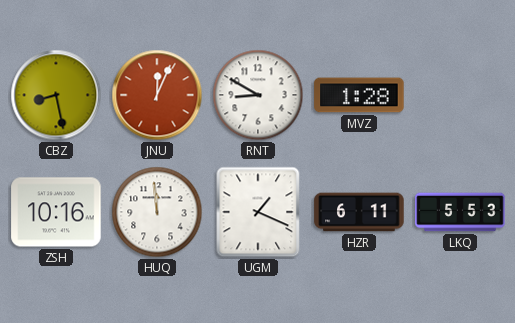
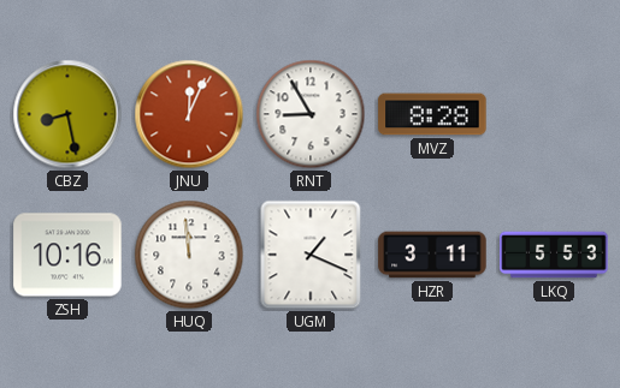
RNT: 8:50 -> 8:55
MVZ: 1:28 -> 8:28
HZR: 6:11 -> 3:11
